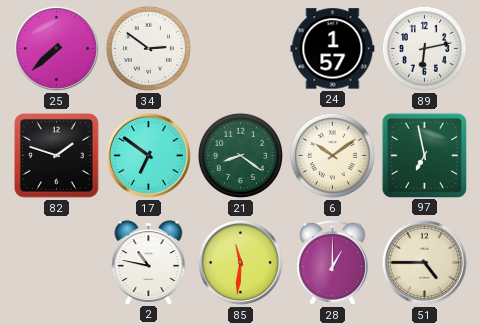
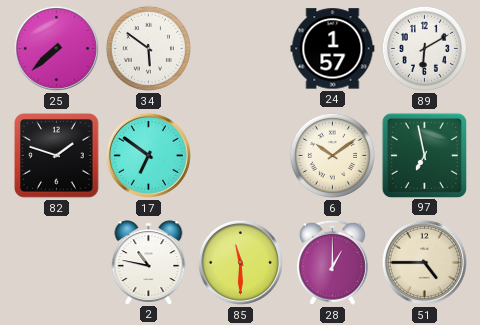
34: 2:51 -> 5:51
89: 6:13 -> 6:10
21: 8:21 -> none
85: 11:31 -> 11:30
